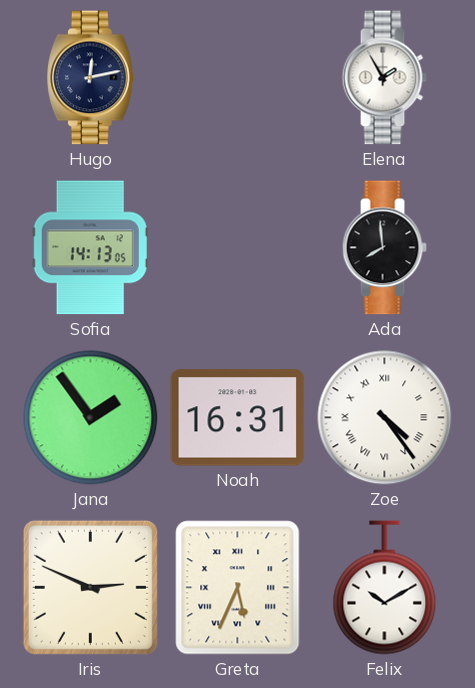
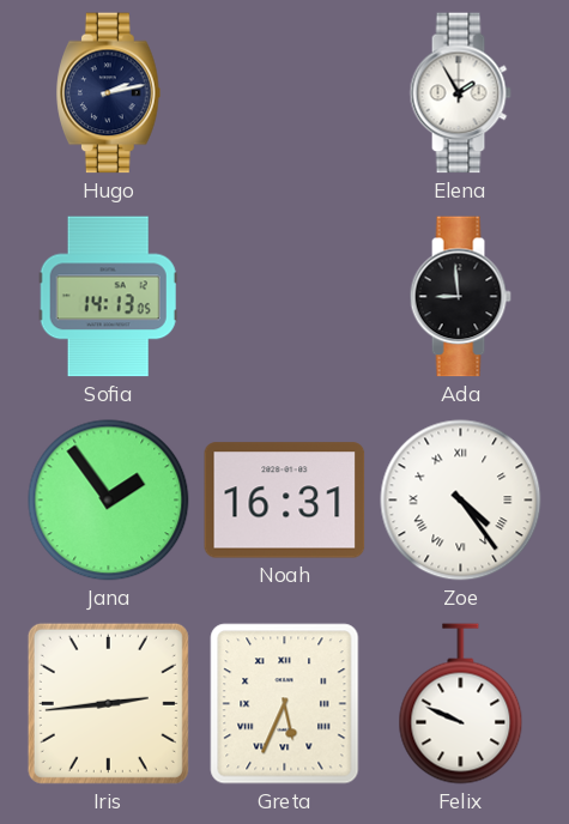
Hugo: 12:13 -> 2:13
Ada: 7:59 -> 8:59
Iris: 2:49 -> 2:44
Felix: 10:10 -> 9:49
